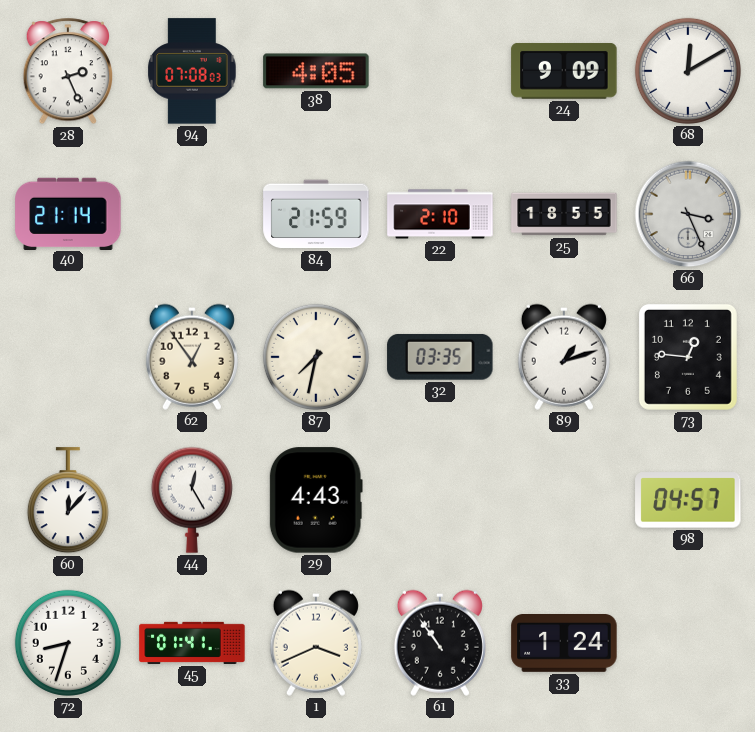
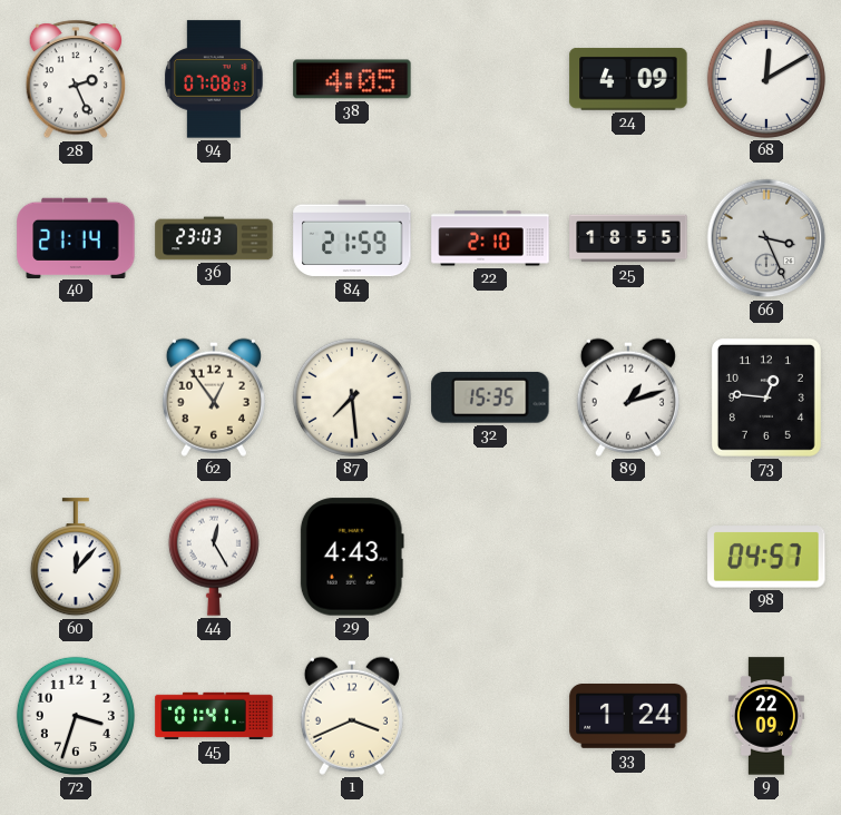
24: 9:09 -> 4:09
36: none -> 23:03
87: 7:32 -> 7:29
32: 03:35 -> 15:35
72: 8:33 -> 3:33
61: 10:54 -> none
9: none -> 22:09
